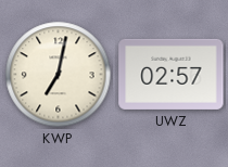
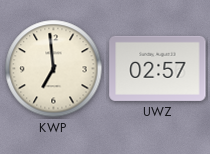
KWP: 7:02 -> 6:59
